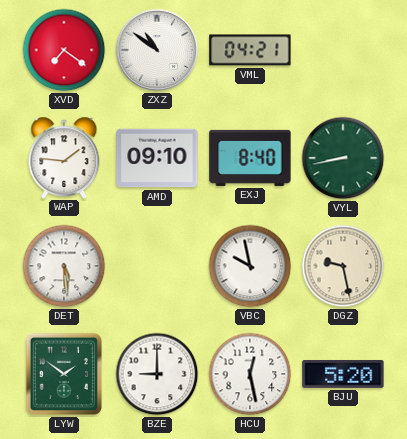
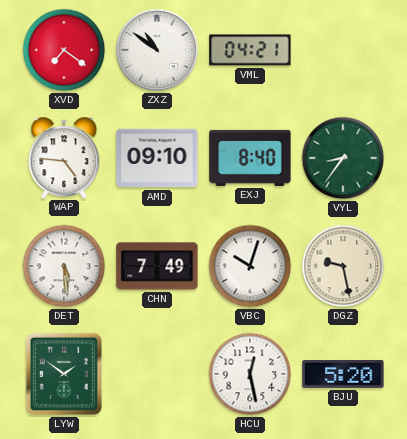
WAP: 1:46 -> 4:46
VYL: 8:43 -> 8:36
CHN: none -> 7:49
VBC: 9:58 -> 10:03
BZE: 9:00 -> none
